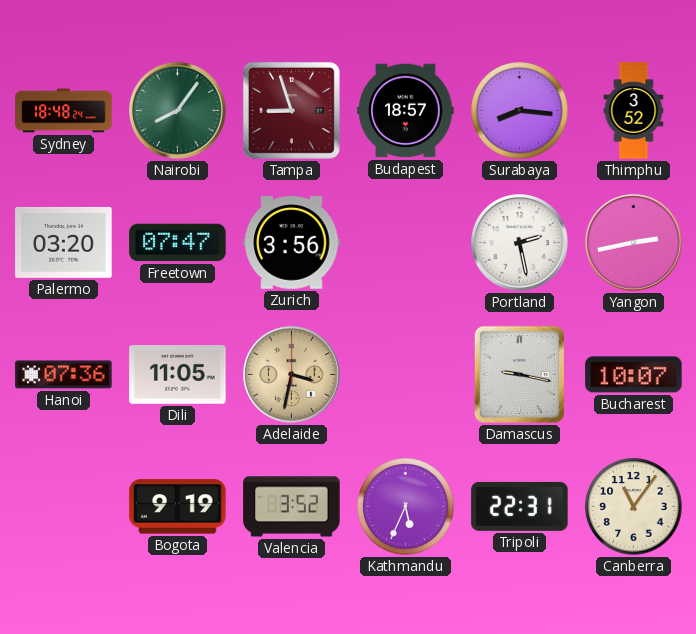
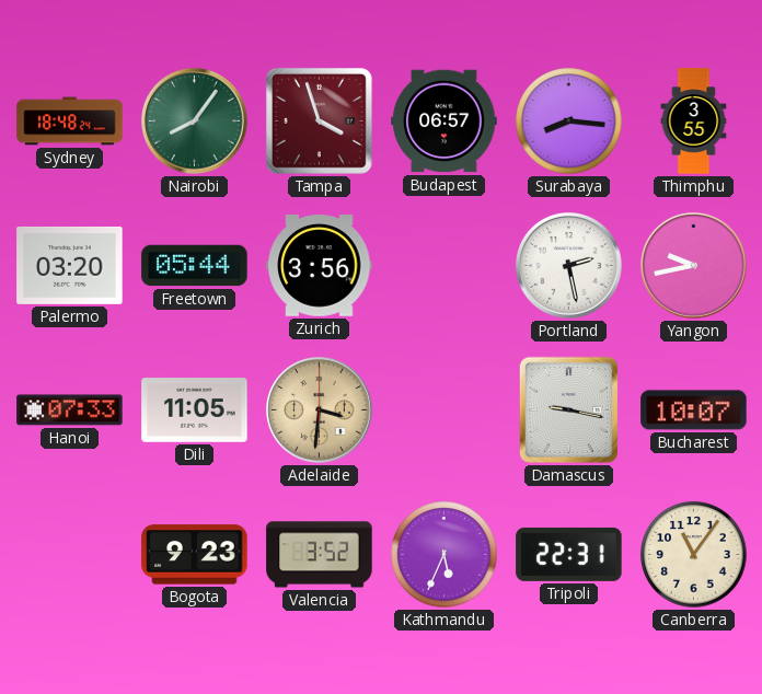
Tampa: 8:57 -> 3:57
Budapest: 18:57 -> 06:57
Thimphu: 3:52 -> 3:55
Freetown: 07:47 -> 05:44
Yangon: 2:43 -> 9:43
Hanoi: 07:36 -> 07:33
Adelaide: 3:32 -> 3:31
Bogota: 9:19 -> 9:23
